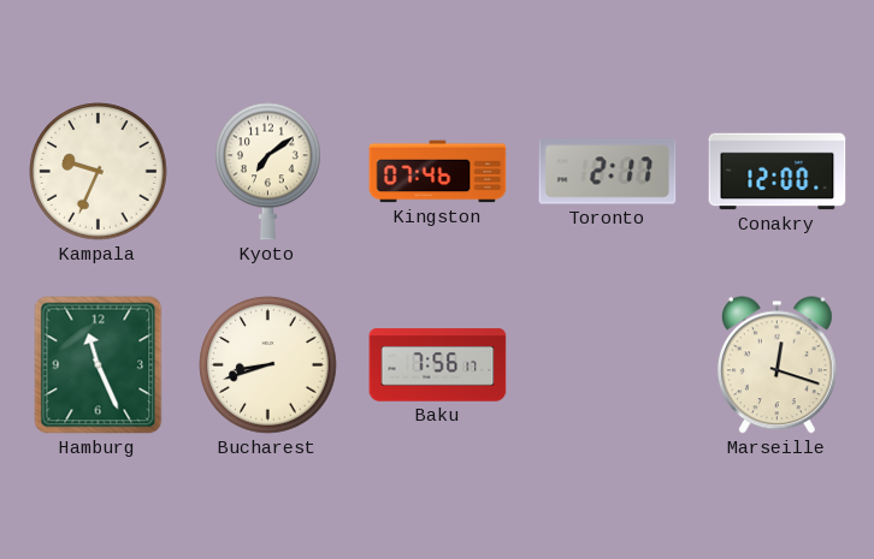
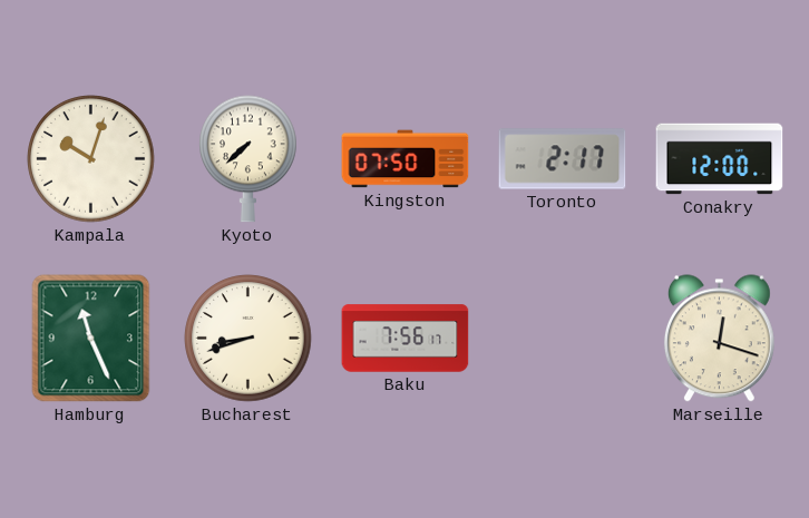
Kampala: 9:34 -> 10:03
Kyoto: 7:09 -> 7:38
Kingston: 07:46 -> 07:50
